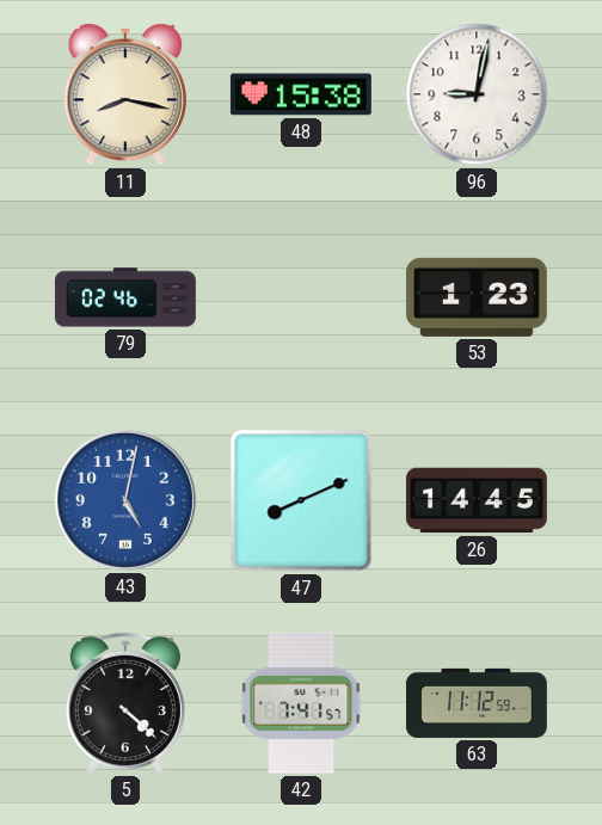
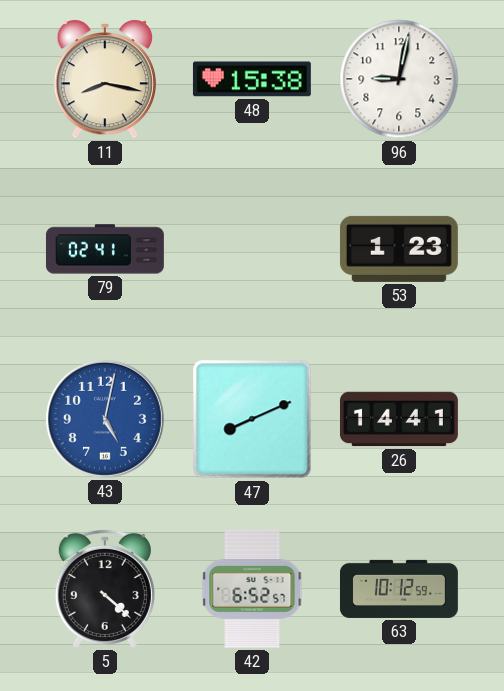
79: 02:46 -> 02:41
26: 14:45 -> 14:41
42: 7:41 -> 6:52
63: 11:12 -> 10:12
